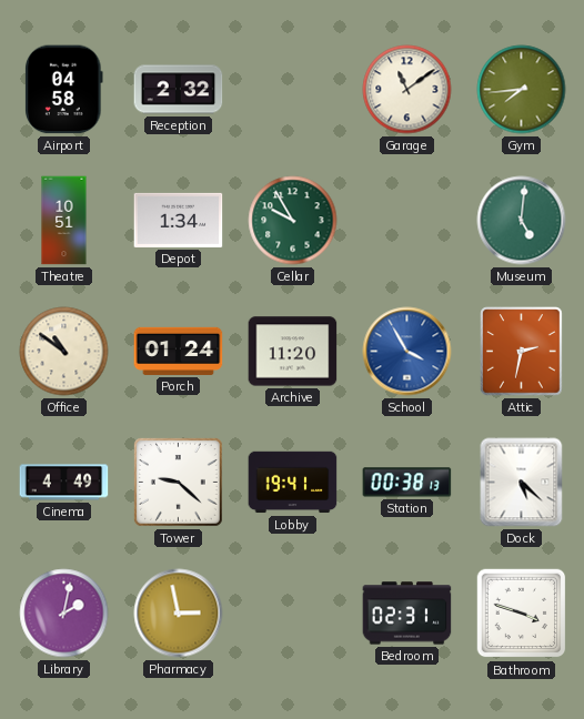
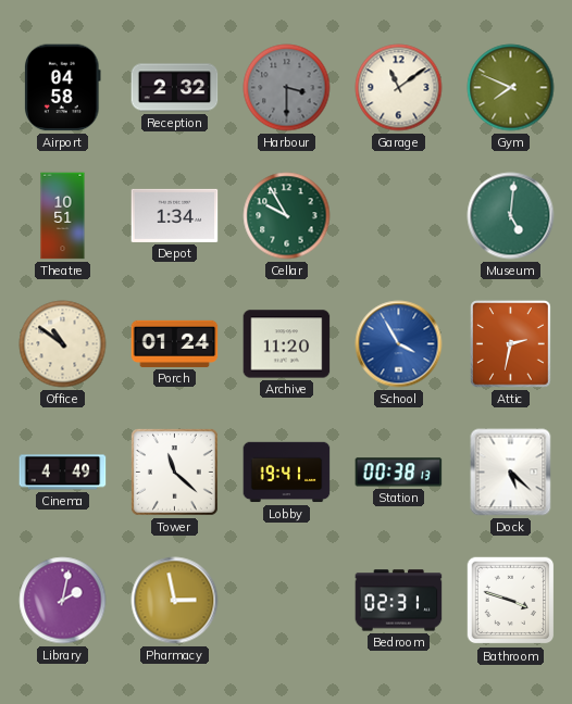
Harbour: none -> 3:30
Gym: 7:44 -> 7:49
Tower: 9:22 -> 11:22
